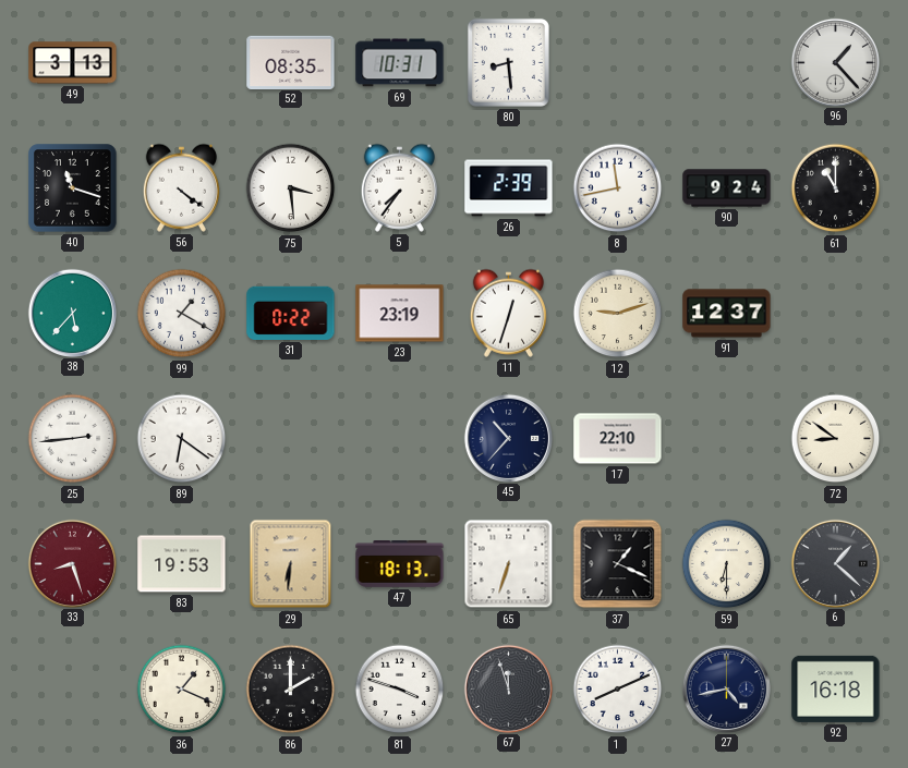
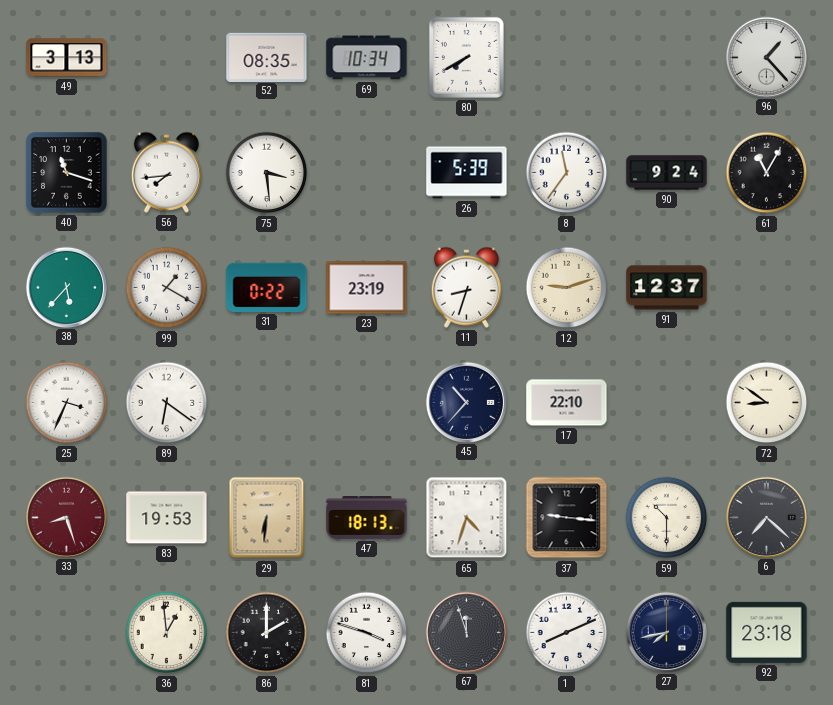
69: 10:31 -> 10:34
80: 8:29 -> 7:40
56: 4:21 -> 7:44
5: 7:36 -> none
26: 2:39 -> 5:39
8: 11:43 -> 11:36
61: 11:00 -> 11:05
11: 12:33 -> 8:33
25: 2:44 -> 3:34
65: 6:33 -> 4:33
37: 1:19 -> 9:16
59: 6:30 -> 10:30
6: 1:22 -> 7:22
36: 1:19 -> 12:59
27: 4:43 -> 7:43
92: 16:18 -> 23:18
